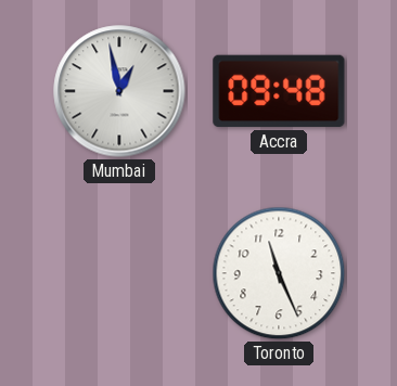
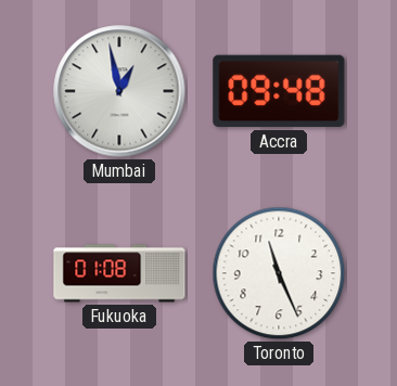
Fukuoka: none -> 01:08
